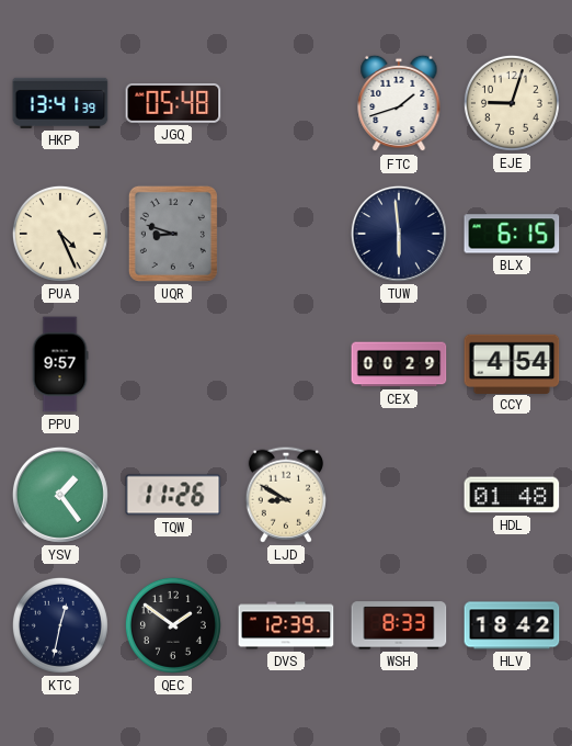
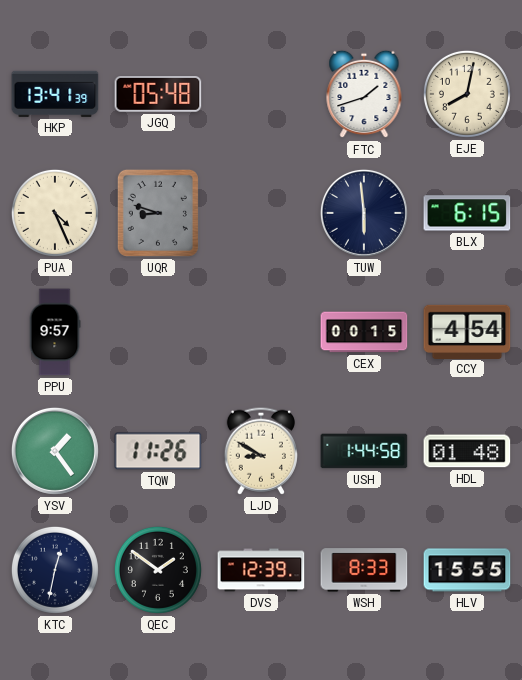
EJE: 9:03 -> 8:02
CEX: 00:29 -> 00:15
USH: none -> 1:44
HLV: 18:42 -> 15:55
